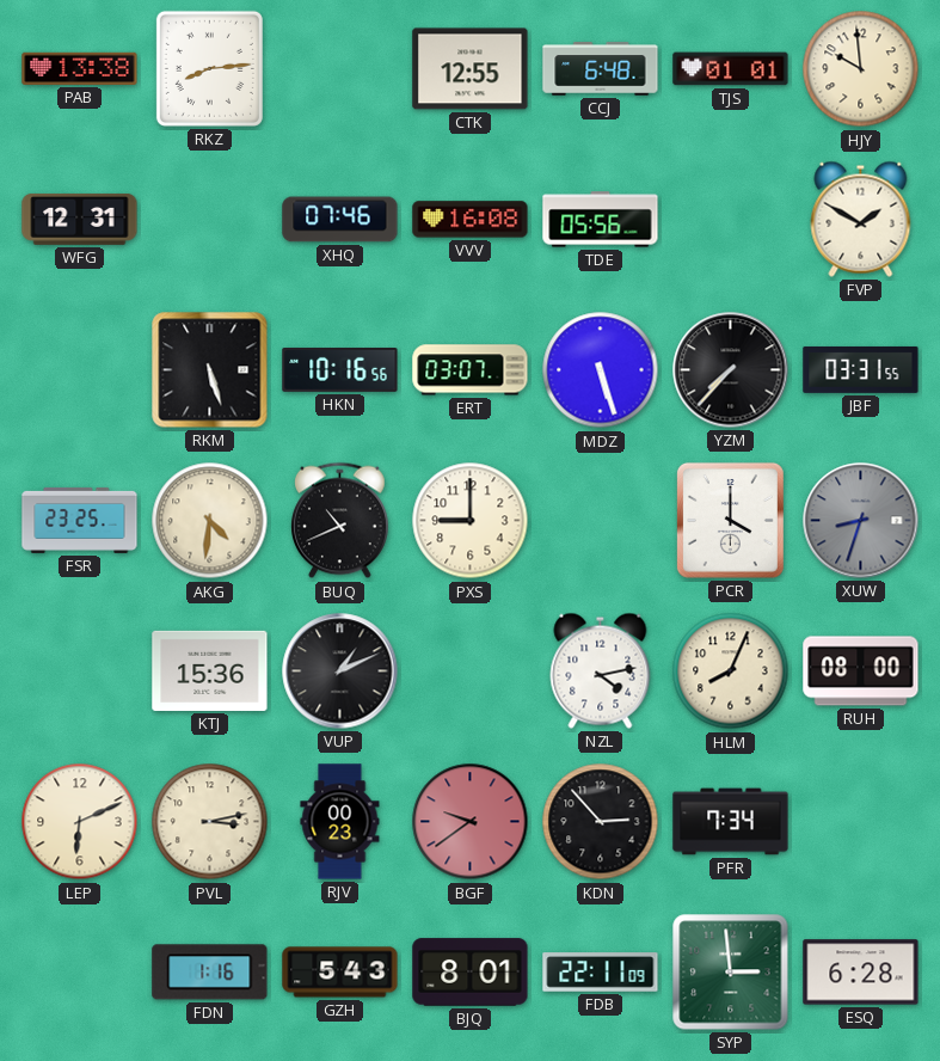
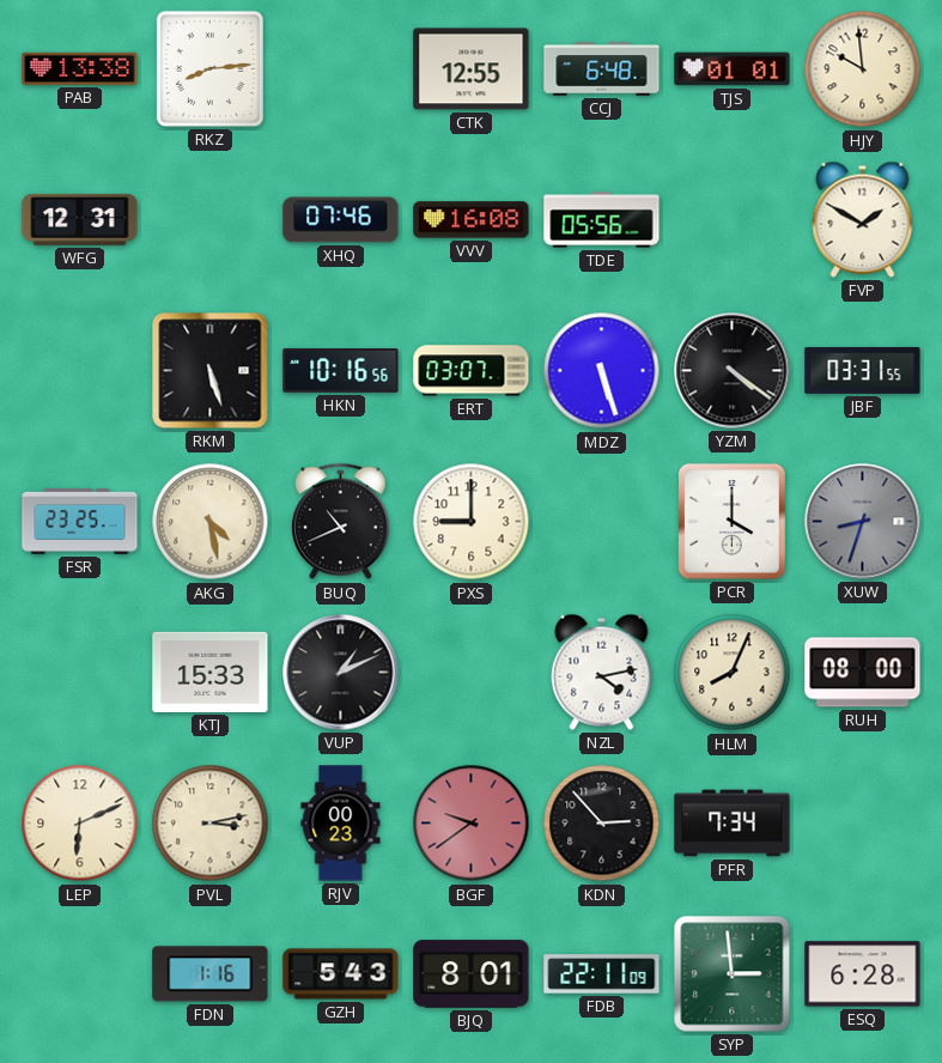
YZM: 7:37 -> 4:21
AKG: 4:31 -> 4:28
KTJ: 15:36 -> 15:33
